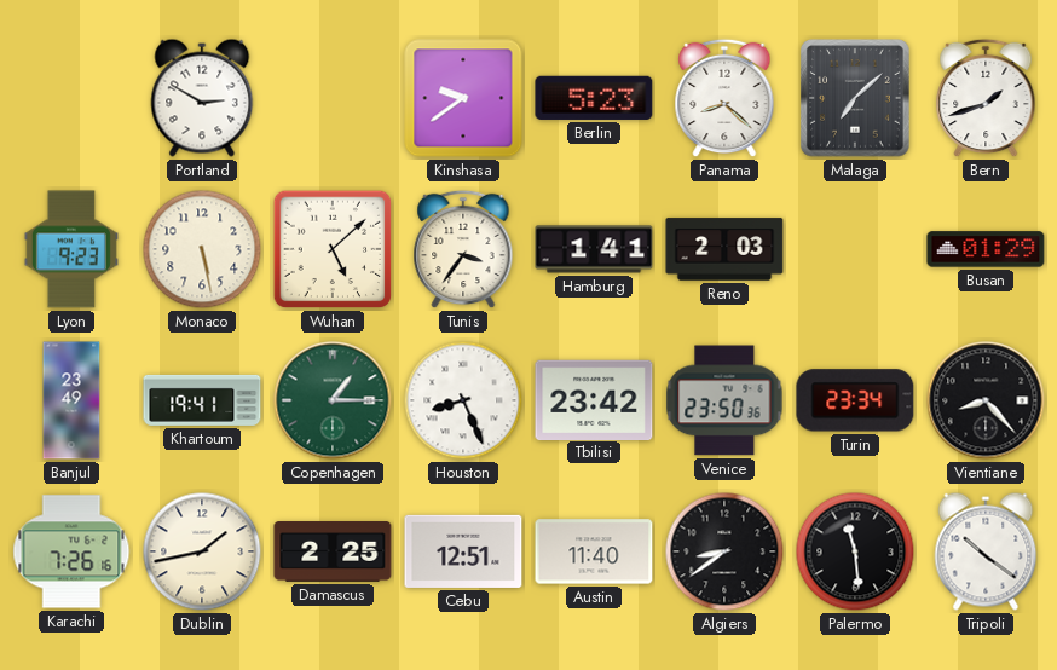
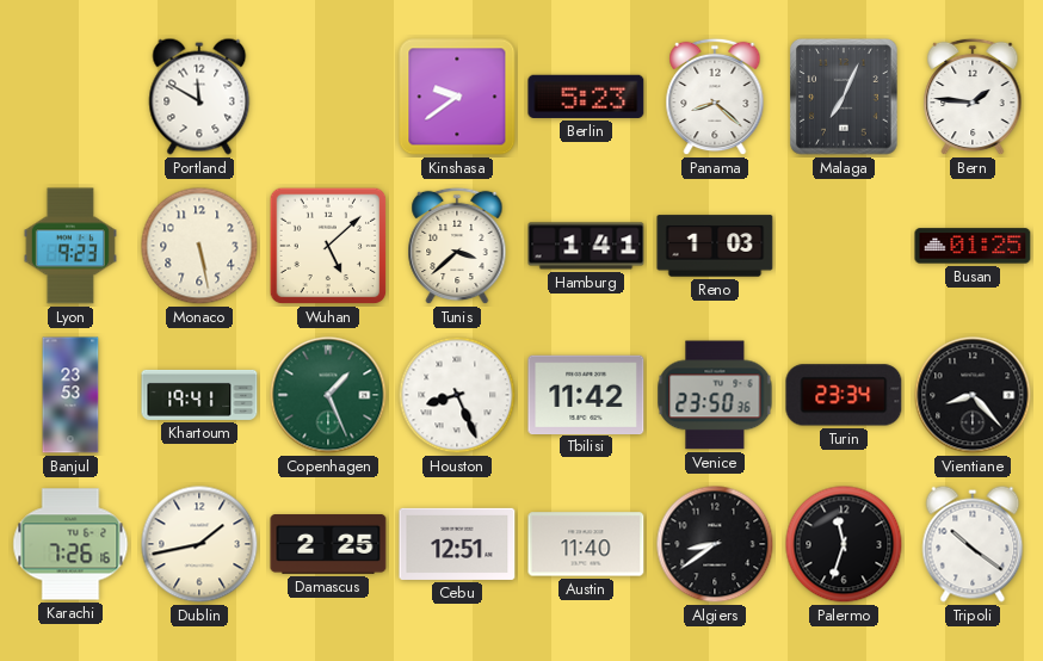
Portland: 2:50 -> 11:50
Malaga: 7:08 -> 7:04
Bern: 1:42 -> 1:46
Tunis: 3:36 -> 3:38
Reno: 2:03 -> 1:03
Busan: 01:29 -> 01:25
Banjul: 23:49 -> 23:53
Copenhagen: 1:15 -> 1:26
Tbilisi: 23:42 -> 11:42
Palermo: 11:29 -> 11:33
